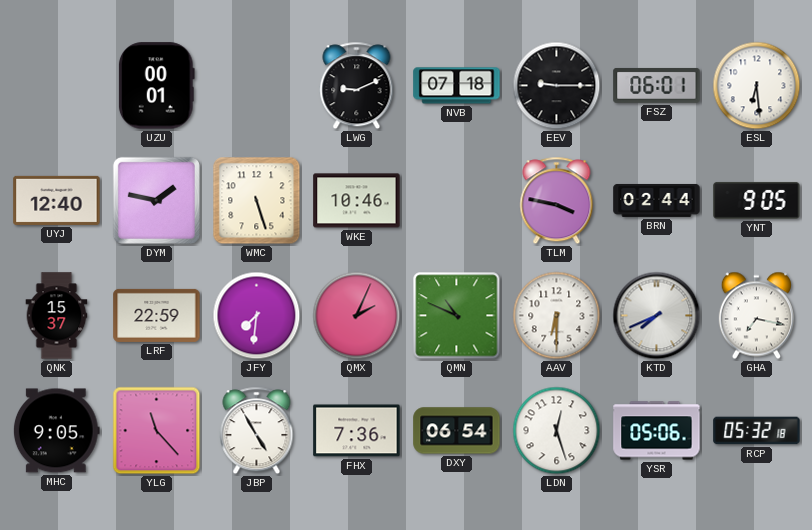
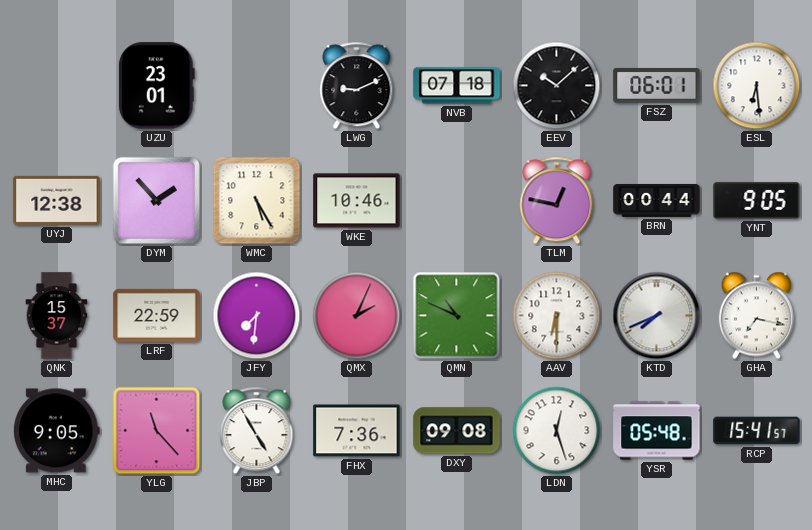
UZU: 00:01 -> 23:01
EEV: 9:15 -> 10:08
UYJ: 12:40 -> 12:38
DYM: 1:47 -> 1:53
WMC: 5:27 -> 5:25
TLM: 3:47 -> 12:47
BRN: 02:44 -> 00:44
DXY: 06:54 -> 09:08
YSR: 05:06 -> 05:48
RCP: 05:32 -> 15:41
